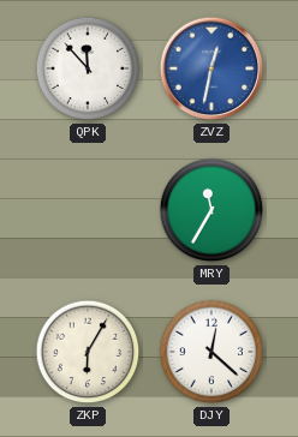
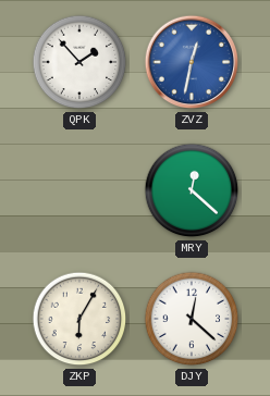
QPK: 11:53 -> 1:53
MRY: 11:35 -> 12:22
